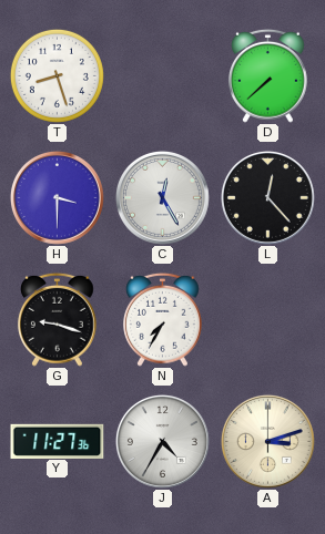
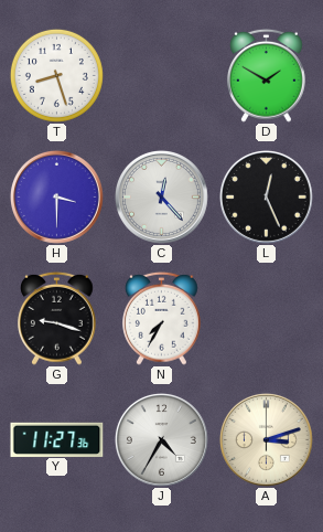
D: 7:38 -> 1:50
C: 12:25 -> 12:23
L: 12:23 -> 12:26
